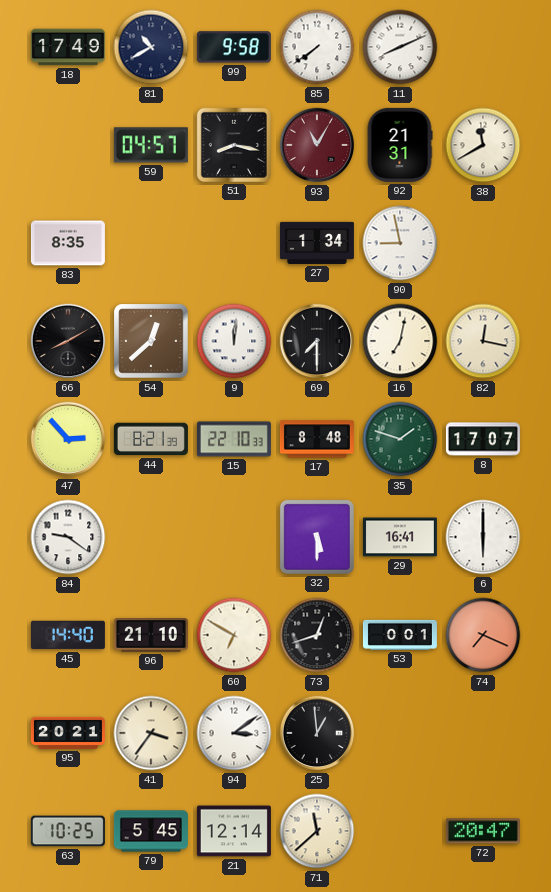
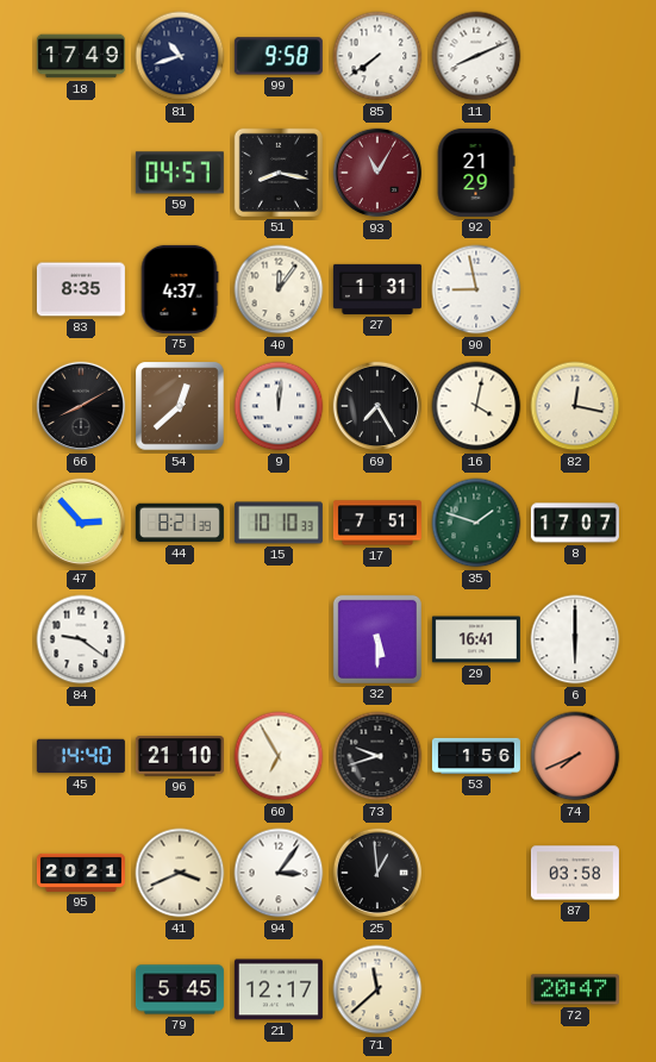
81: 10:40 -> 10:42
92: 21:31 -> 21:29
38: 11:40 -> none
75: none -> 4:37
40: none -> 12:06
27: 1:34 -> 1:31
69: 7:30 -> 7:25
16: 7:02 -> 4:02
15: 22:10 -> 10:10
17: 8:48 -> 7:51
60: 6:50 -> 6:55
73: 12:42 -> 9:42
53: 0:01 -> 1:56
74: 7:19 -> 7:41
41: 3:36 -> 3:41
94: 3:09 -> 3:06
87: none -> 03:58
63: 10:25 -> none
21: 12:14 -> 12:17
